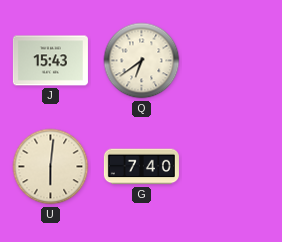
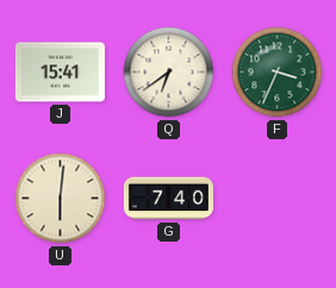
J: 15:43 -> 15:41
F: none -> 3:34
